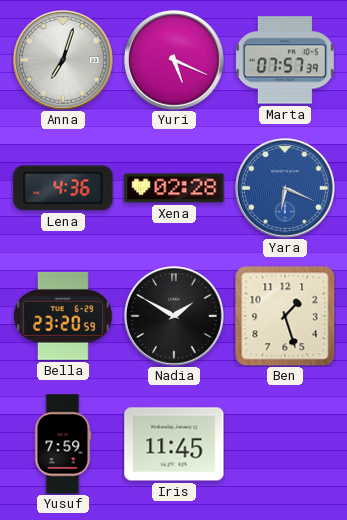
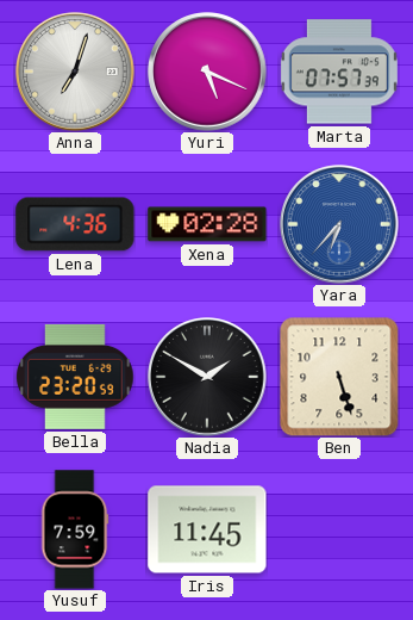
Yara: 6:19 -> 6:37
Ben: 1:27 -> 5:27
